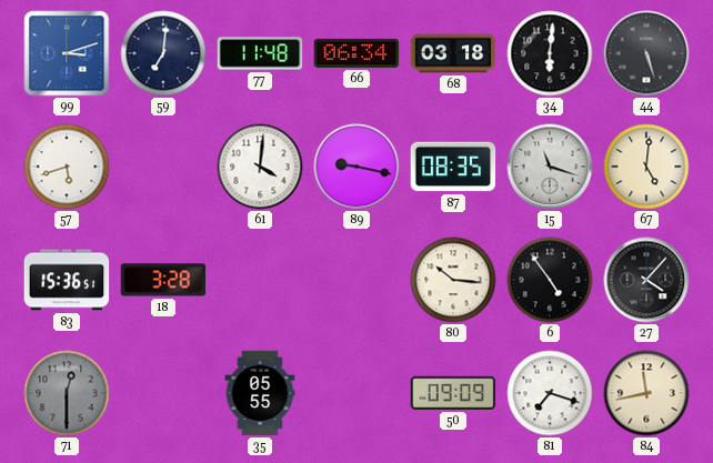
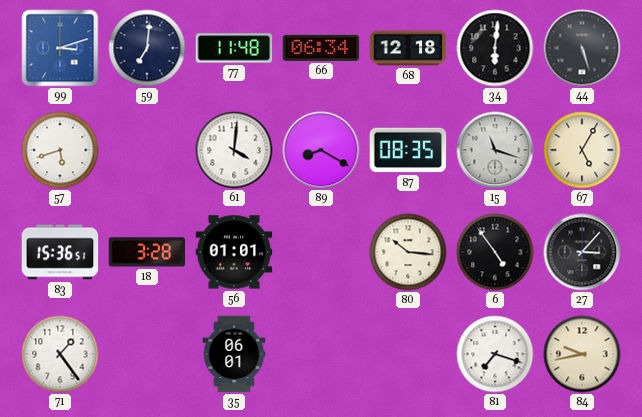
68: 03:18 -> 12:18
89: 9:17 -> 8:20
67: 5:01 -> 5:05
56: none -> 01:01
27: 4:07 -> 3:07
71: 12:30 -> 1:24
71 dial: grey -> white
35: 05:55 -> 06:01
50: 09:09 -> none
84: 11:43 -> 9:43
